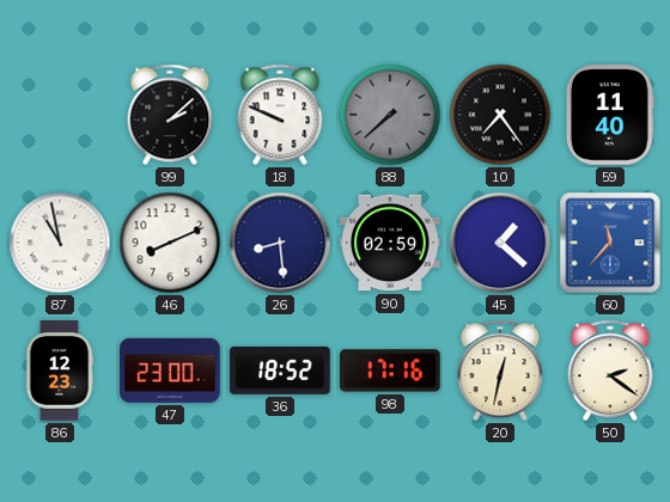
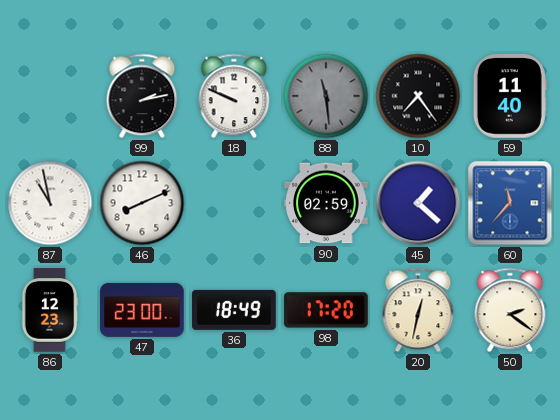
99: 2:08 -> 2:13
88: 7:38 -> 11:29
26: 8:29 -> none
36: 18:52 -> 18:49
98: 17:16 -> 17:20
